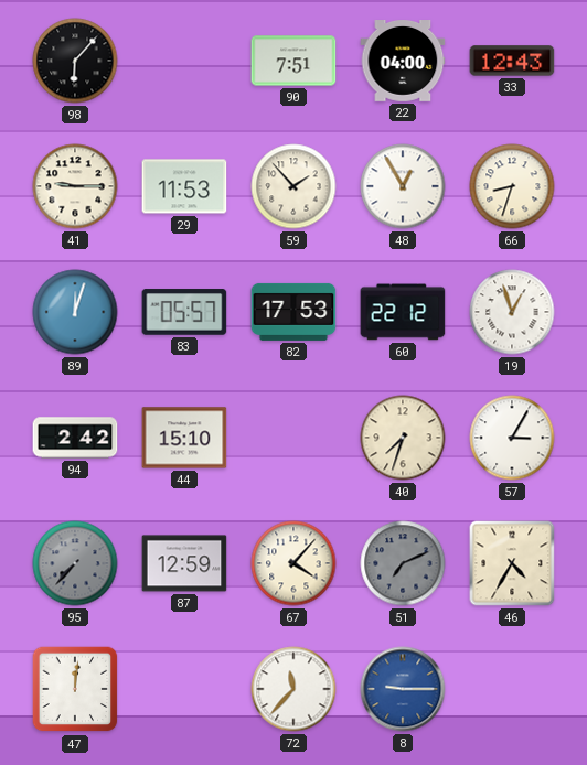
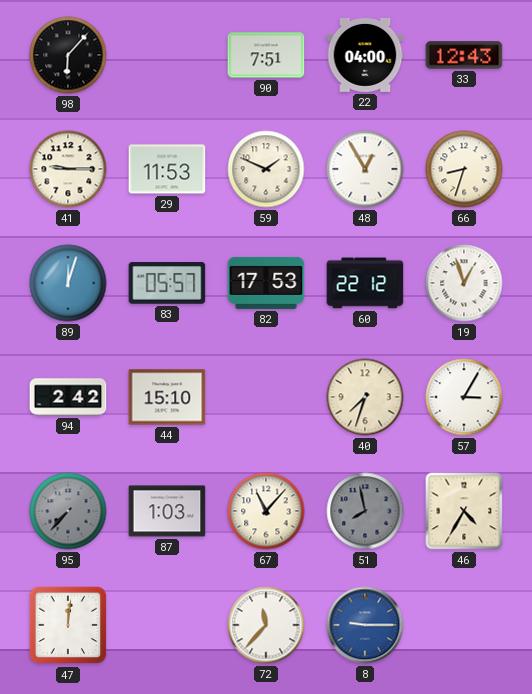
59: 1:53 -> 1:49
87: 12:59 -> 1:03
67: 4:07 -> 11:07
51: 7:11 -> 7:58
